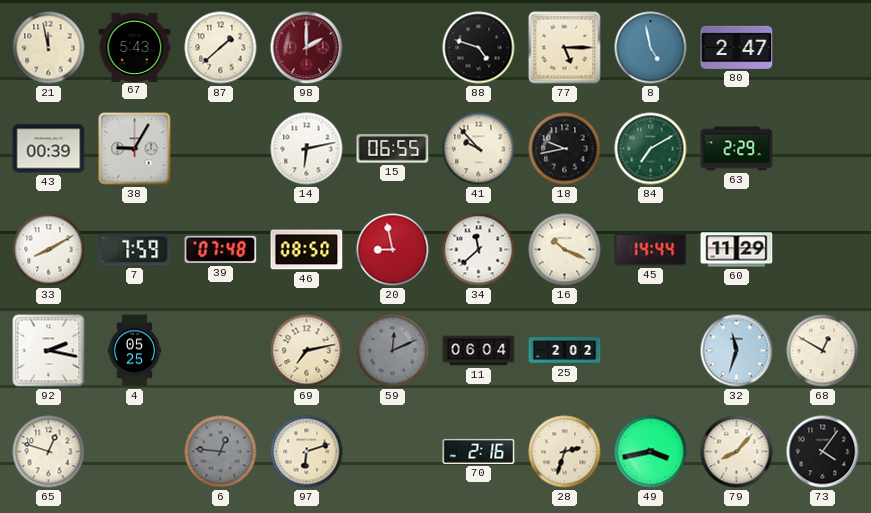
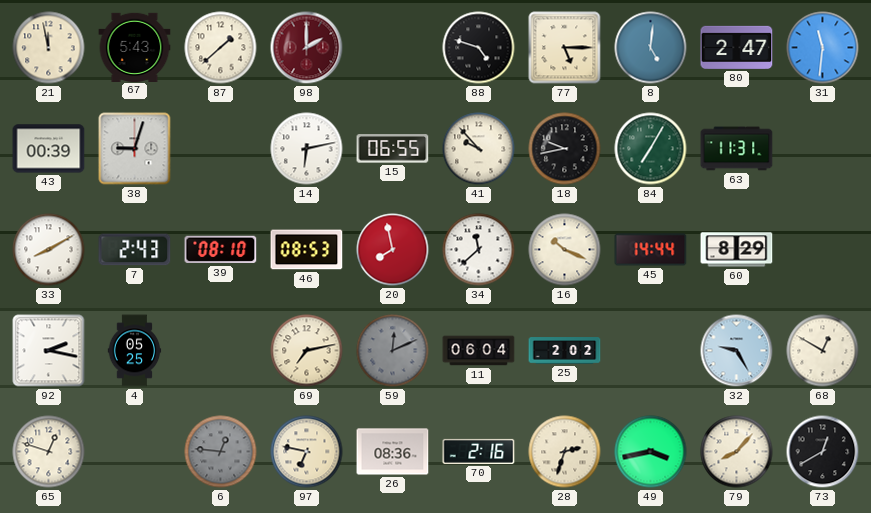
8: 4:58 -> 5:01
31: none -> 11:31
38: 9:05 -> 9:03
84: 7:10 -> 7:05
63: 2:29 -> 11:31
7: 7:59 -> 2:43
39: 07:48 -> 08:10
46: 08:50 -> 08:53
20: 8:58 -> 7:58
60: 11:29 -> 8:29
32: 11:33 -> 9:25
97: 6:12 -> 6:47
26: none -> 08:36
73: 4:06 -> 12:40
